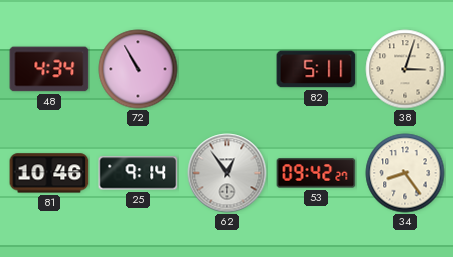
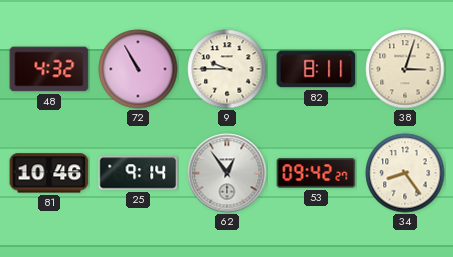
48: 4:34 -> 4:32
9: none -> 9:45
82: 5:11 -> 8:11
